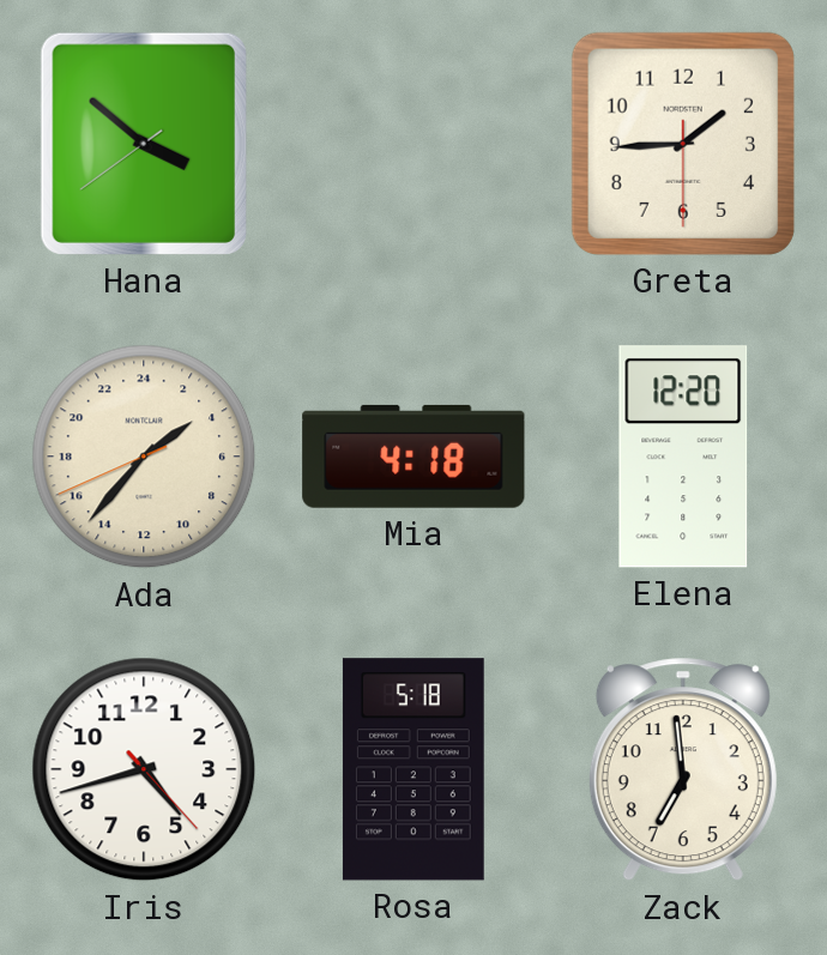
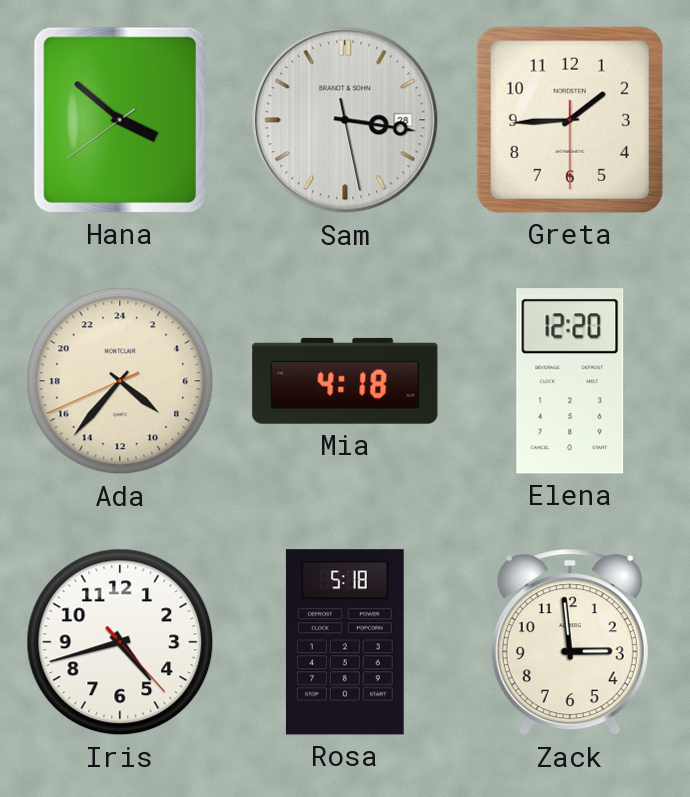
Sam: none -> 3:16
Ada: 3:36 -> 8:36
Zack: 6:59 -> 2:59
